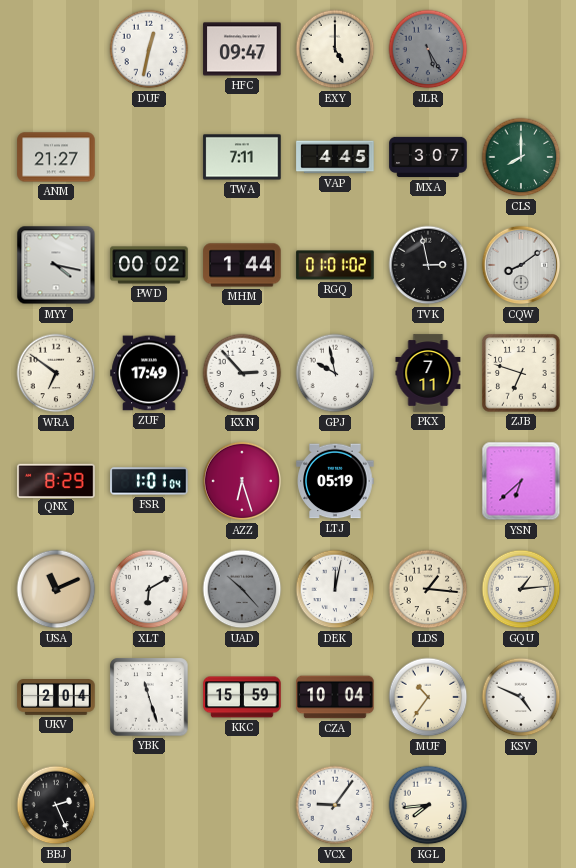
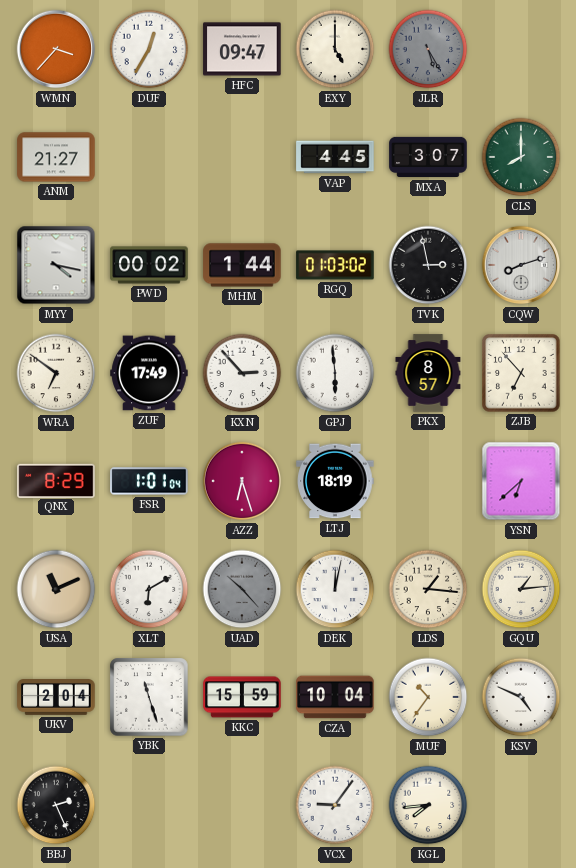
WMN: none -> 3:37
DUF: 12:32 -> 12:35
TWA: 7:11 -> none
RGQ: 01:01 -> 01:03
CQW: 8:09 -> 8:12
GPJ: 9:58 -> 5:59
PKX: 7:11 -> 8:57
ZJB: 6:48 -> 6:53
LTJ: 05:19 -> 18:19
